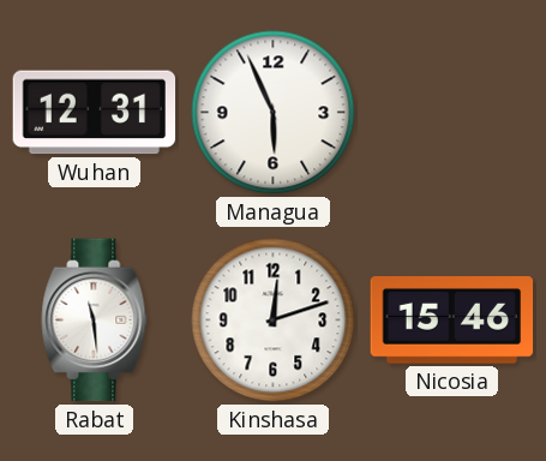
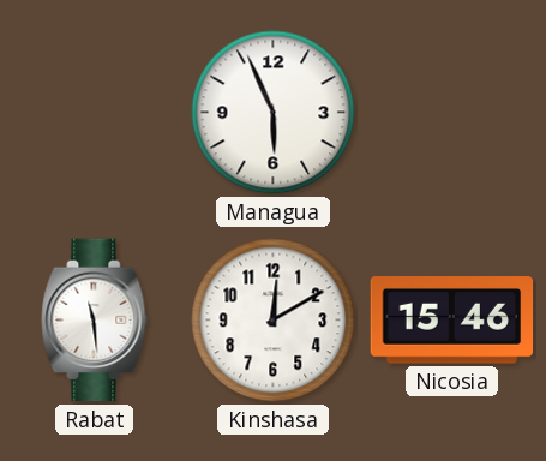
Wuhan: 12:31 -> none
Kinshasa: 12:12 -> 12:10
